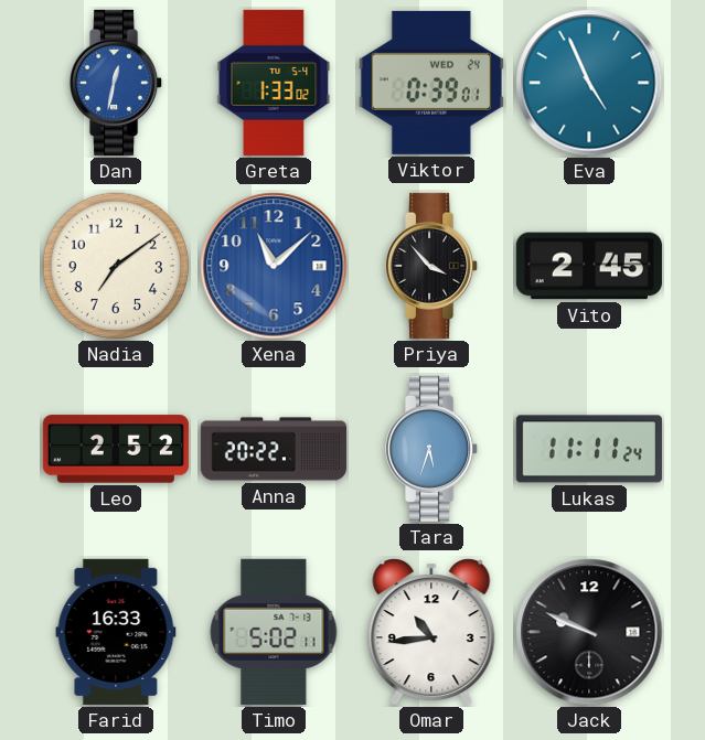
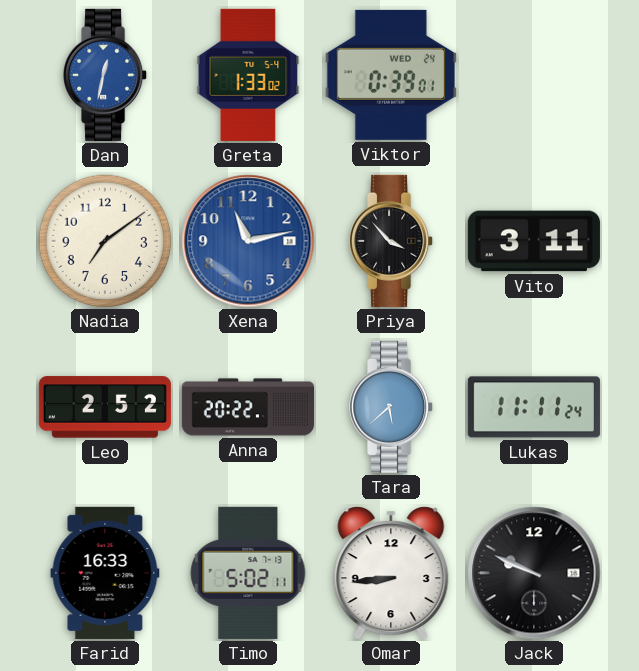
Eva: 4:56 -> none
Xena: 11:08 -> 11:13
Vito: 2:45 -> 3:11
Tara: 5:33 -> 5:38
Omar: 10:44 -> 8:44
